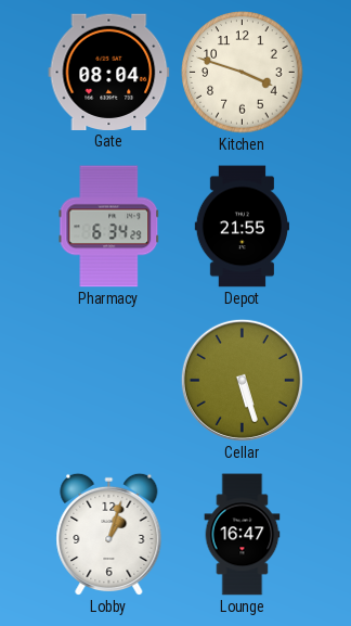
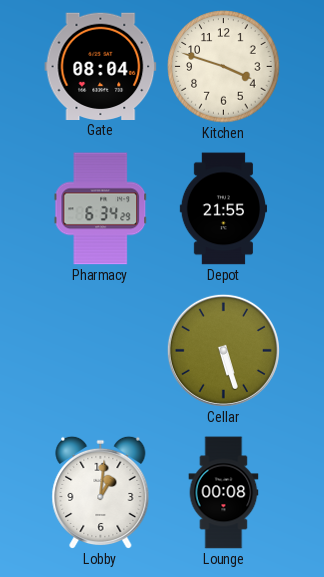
Lobby: 1:03 -> 1:01
Lounge: 16:47 -> 00:08
